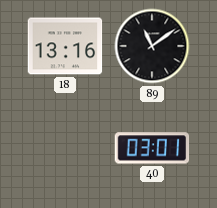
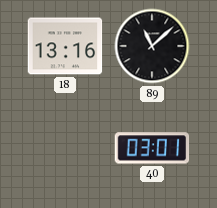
89: 11:09 -> 11:08
